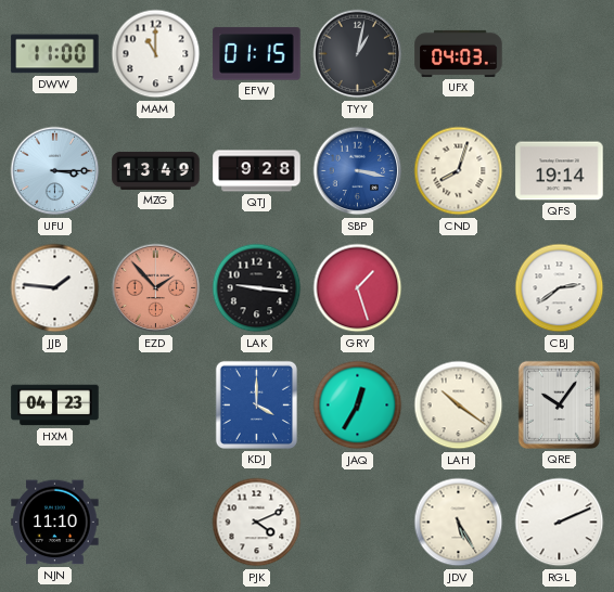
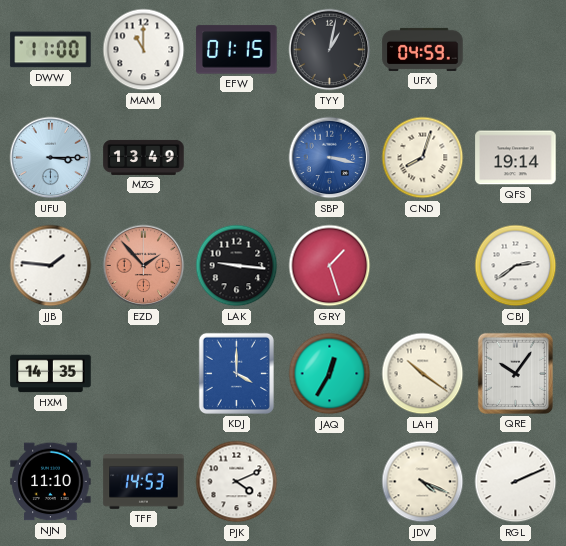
UFX: 04:03 -> 04:59
QTJ: 9:28 -> none
HXM: 04:23 -> 14:35
TFF: none -> 14:53
JDV: 5:25 -> 4:19
